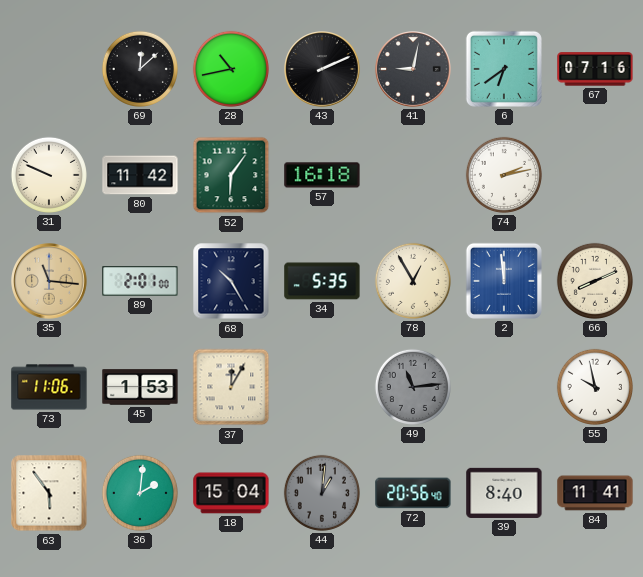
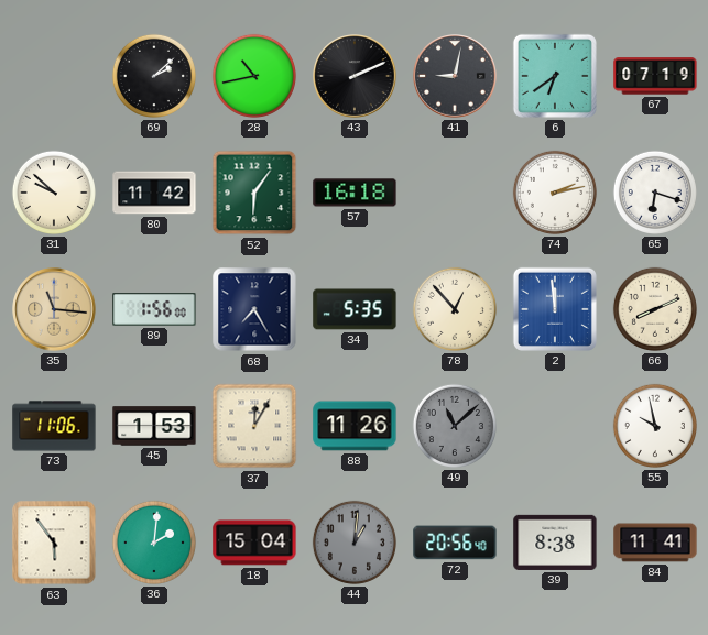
69: 12:08 -> 2:08
67: 07:16 -> 07:19
31: 9:49 -> 9:52
65: none -> 6:18
89: 2:01 -> 1:56
68: 10:25 -> 7:25
78: 12:55 -> 12:53
88: none -> 11:26
49: 11:14 -> 11:08
39: 8:40 -> 8:38
